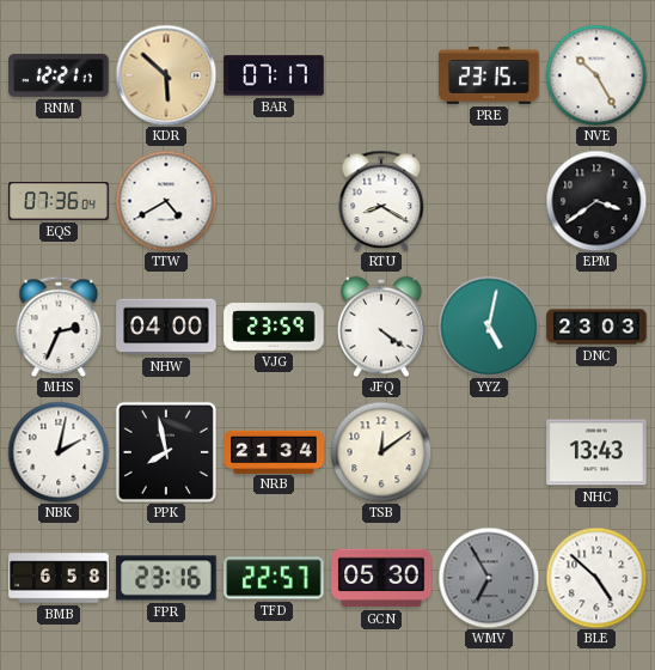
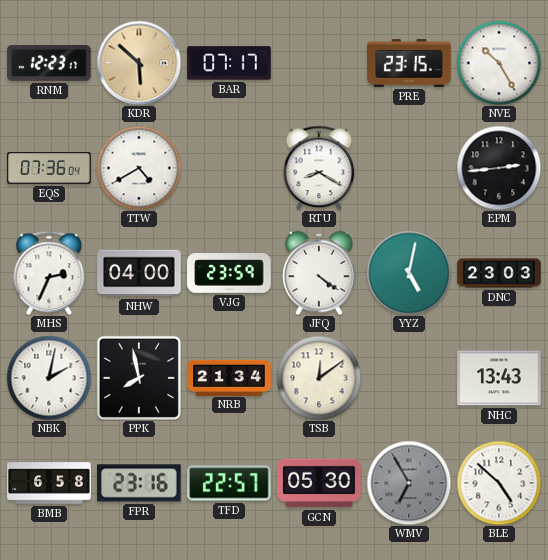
RNM: 12:21 -> 12:23
EPM: 3:39 -> 2:44
